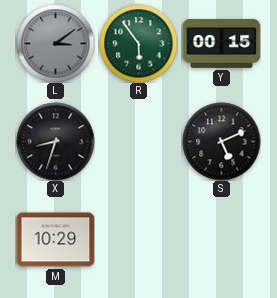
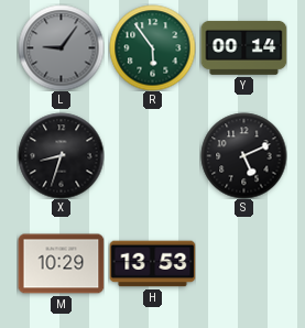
L: 3:09 -> 9:06
Y: 00:15 -> 00:14
H: none -> 13:53
